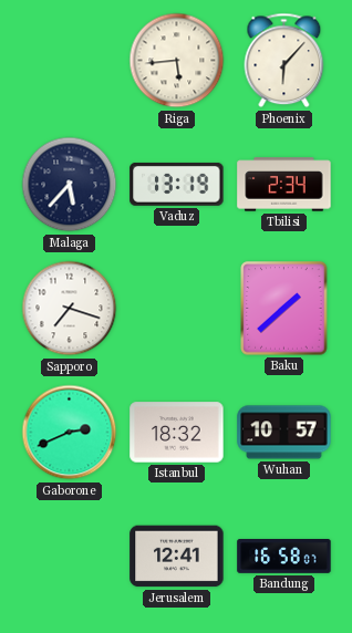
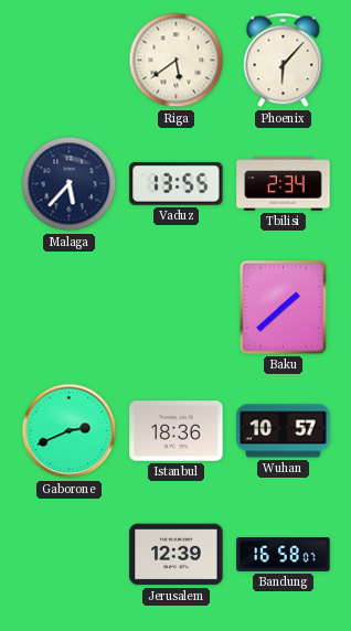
Riga: 5:44 -> 5:39
Vaduz: 13:19 -> 13:55
Sapporo: 7:18 -> none
Istanbul: 18:32 -> 18:36
Jerusalem: 12:41 -> 12:39
